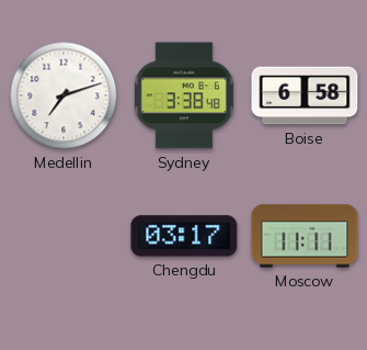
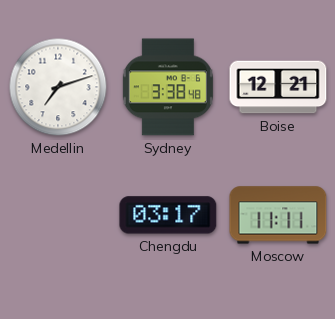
Boise: 6:58 -> 12:21
